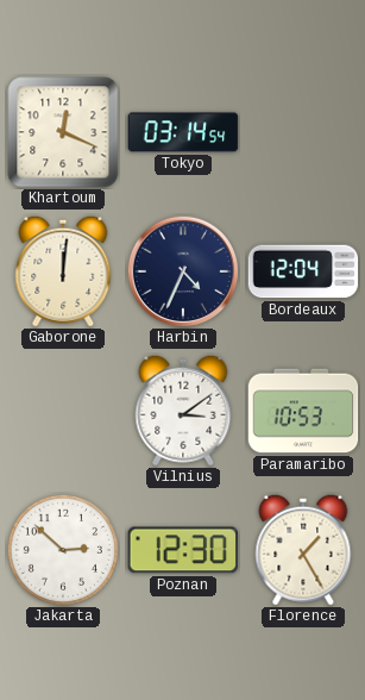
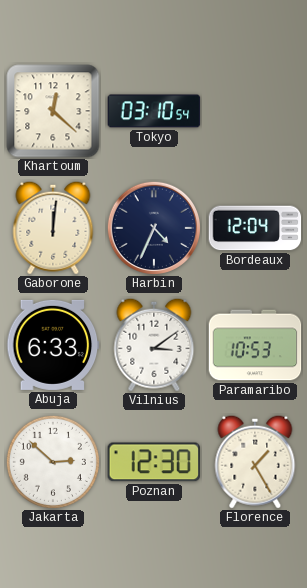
Khartoum: 12:19 -> 12:22
Tokyo: 03:14 -> 03:10
Abuja: none -> 6:33
